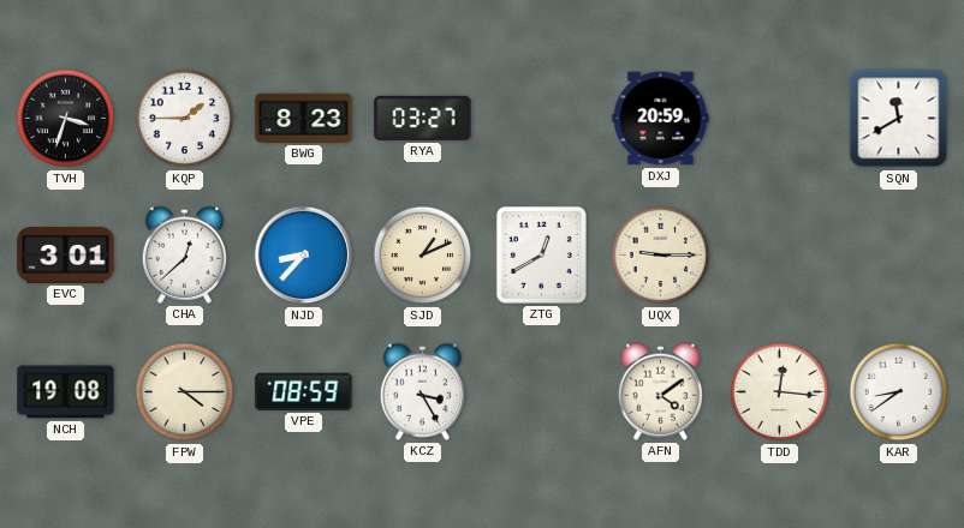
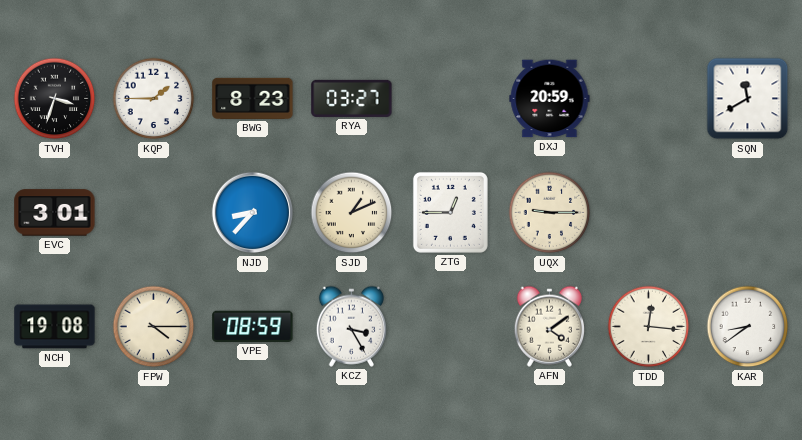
CHA: 12:38 -> none
ZTG: 12:40 -> 12:45
